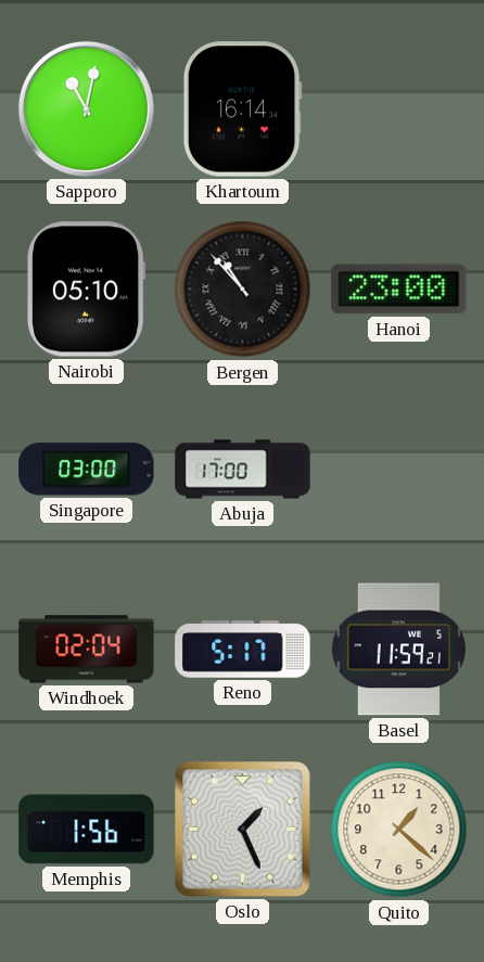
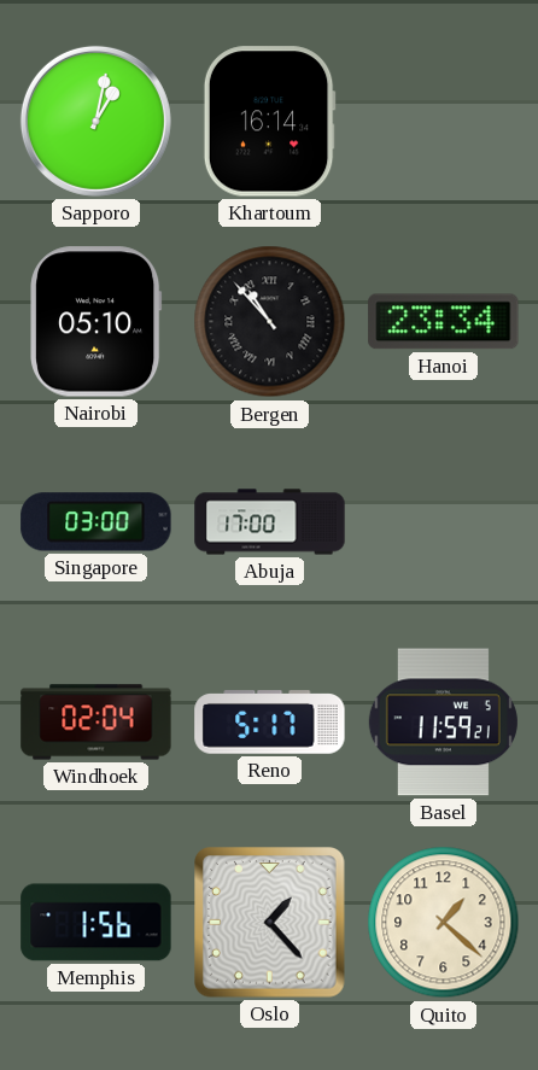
Sapporo: 11:02 -> 1:02
Hanoi: 23:00 -> 23:34
Oslo: 1:26 -> 1:23
